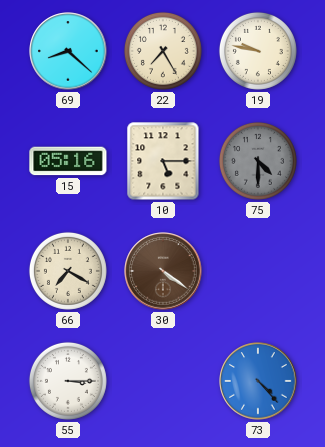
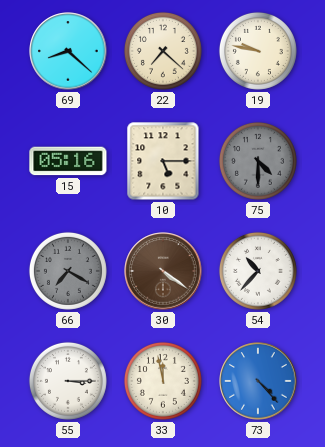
22: 7:25 -> 7:22
66 dial: cream -> grey
54: none -> 10:37
33: none -> 11:58
